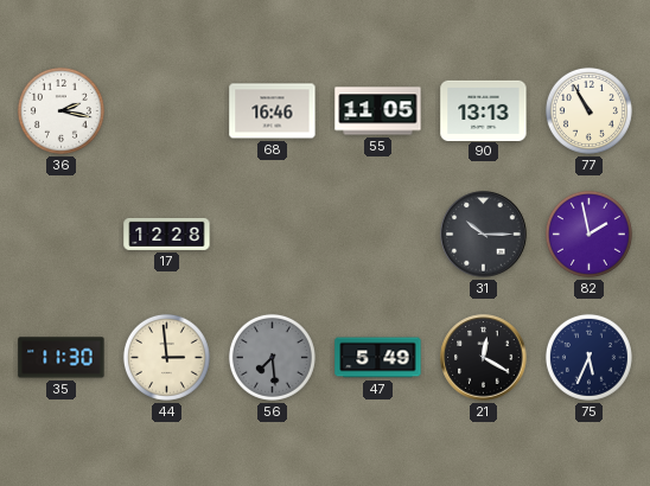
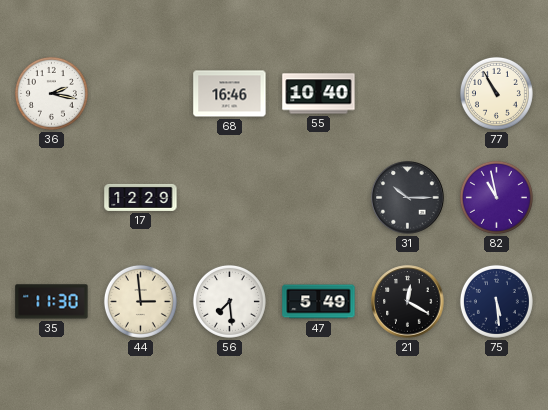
55: 11:05 -> 10:40
90: 13:13 -> none
17: 12:28 -> 12:29
82: 1:58 -> 10:58
56 dial: grey -> white
75: 5:34 -> 5:29
